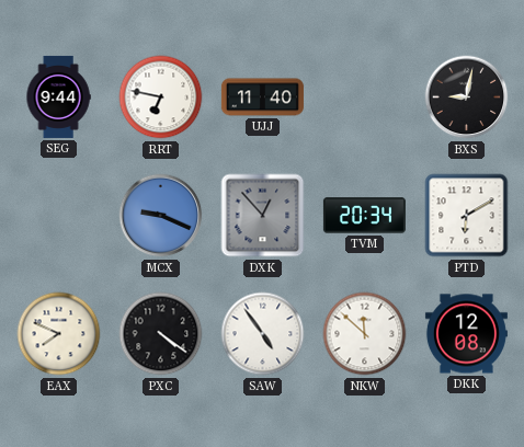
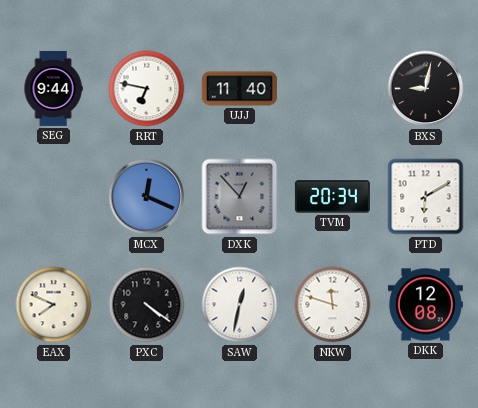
MCX: 9:19 -> 12:19
SAW: 4:54 -> 12:32
NKW: 11:52 -> 11:48
